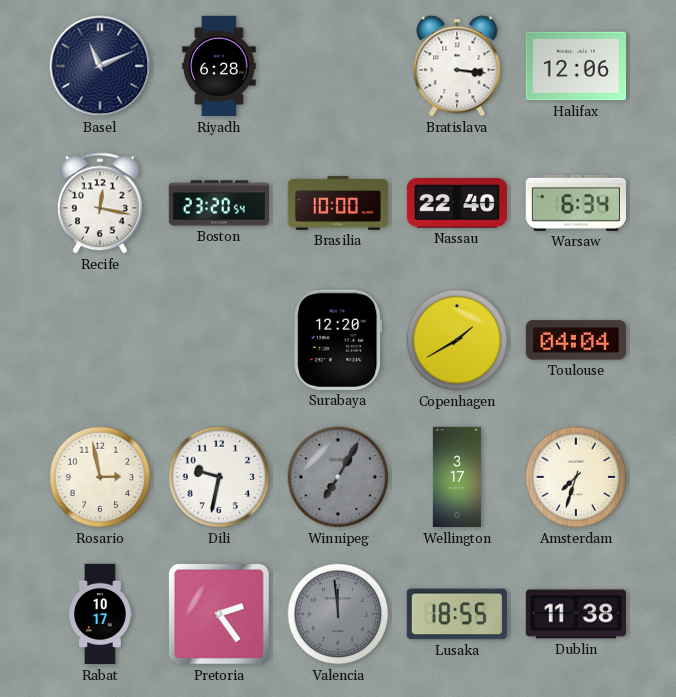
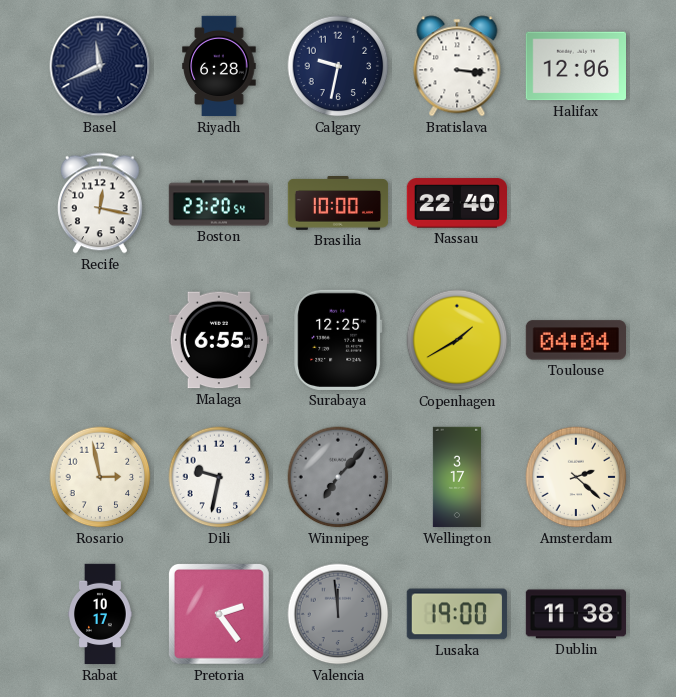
Basel: 11:11 -> 11:41
Calgary: none -> 9:32
Warsaw: 6:34 -> none
Malaga: none -> 6:55
Surabaya: 12:20 -> 12:25
Winnipeg: 7:05 -> 7:07
Amsterdam: 7:33 -> 2:22
Lusaka: 18:55 -> 19:00
